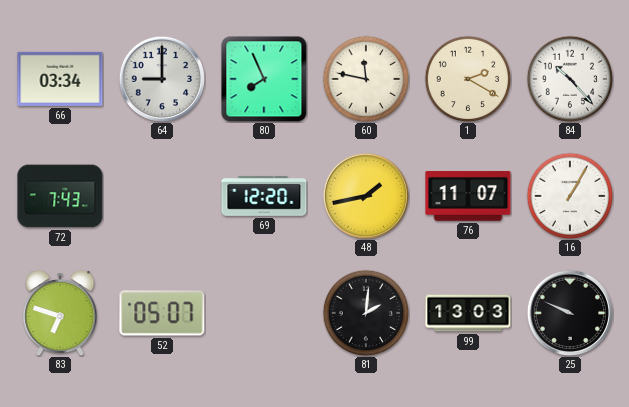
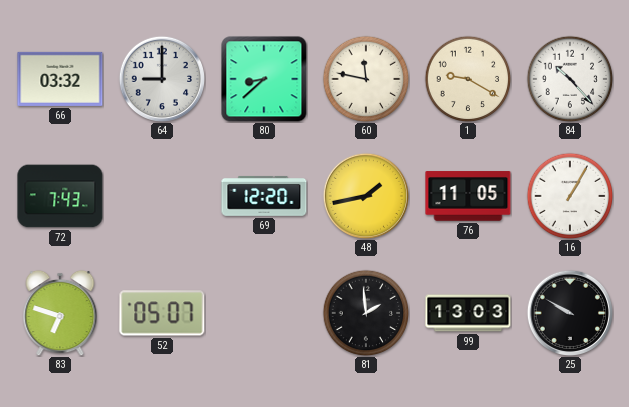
66: 03:34 -> 03:32
80: 7:56 -> 8:38
1: 2:20 -> 9:20
76: 11:07 -> 11:05
81: 2:01 -> 1:59
25: 9:49 -> 9:50
